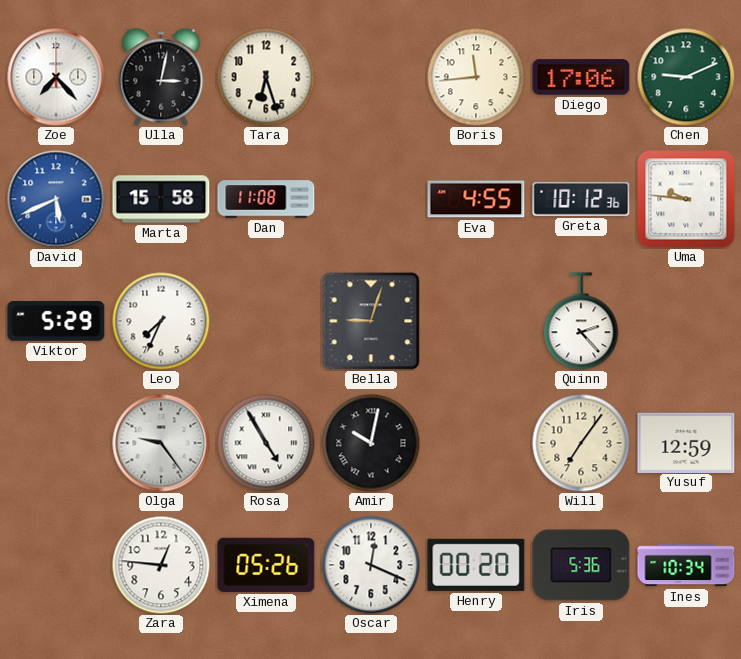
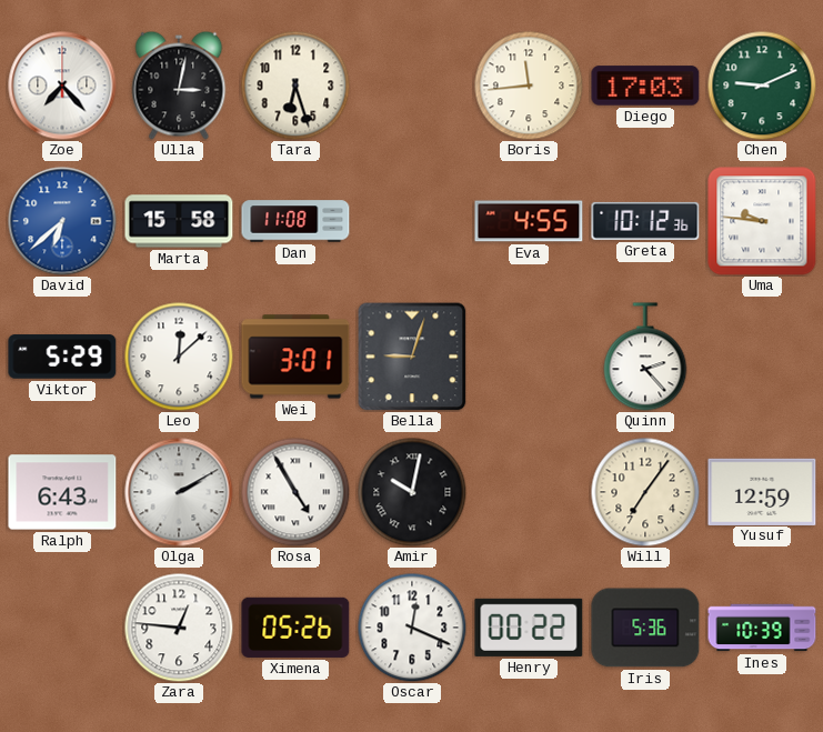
Diego: 17:06 -> 17:03
David: 5:41 -> 6:38
Leo: 7:34 -> 12:08
Wei: none -> 3:01
Ralph: none -> 6:43
Olga: 9:24 -> 2:10
Henry: 00:20 -> 00:22
Ines: 10:34 -> 10:39
